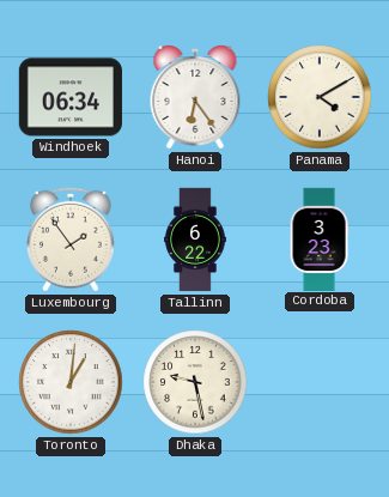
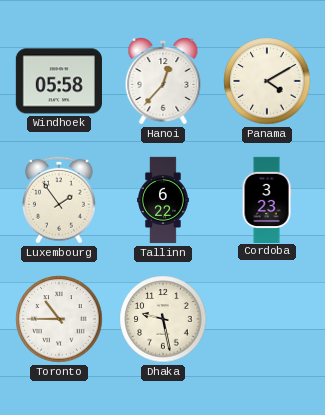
Windhoek: 06:34 -> 05:58
Hanoi: 6:24 -> 12:37
Toronto: 1:01 -> 10:45
